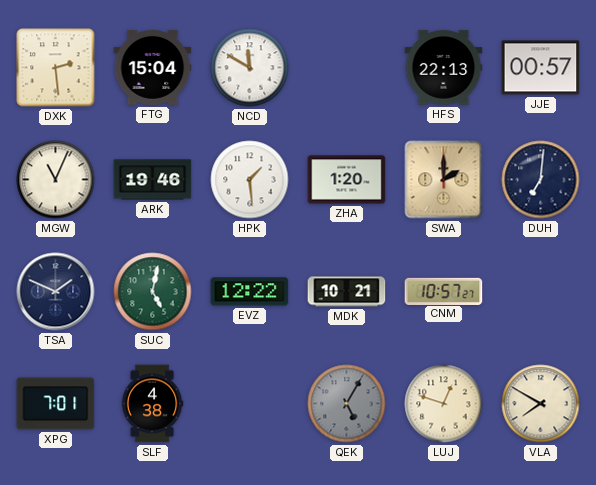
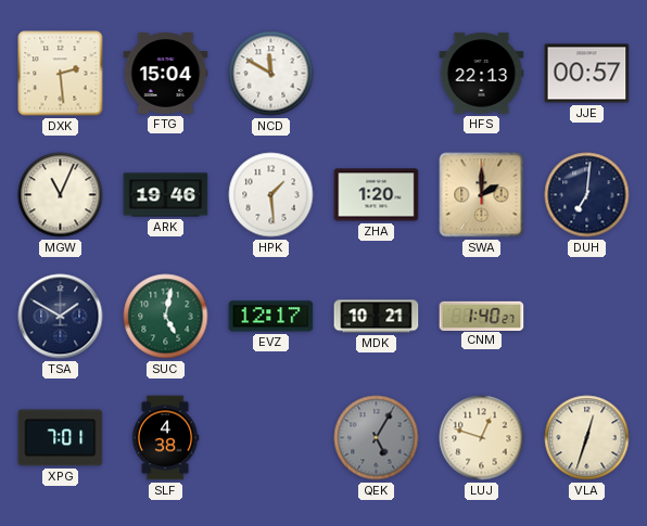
TSA: 1:49 -> 1:50
EVZ: 12:22 -> 12:17
CNM: 10:57 -> 1:40
VLA: 7:50 -> 12:33
